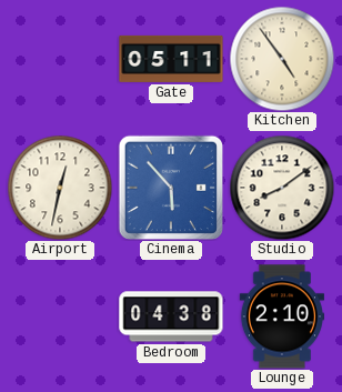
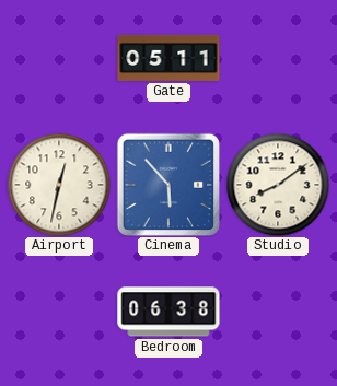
Kitchen: 4:54 -> none
Bedroom: 04:38 -> 06:38
Lounge: 2:10 -> none
